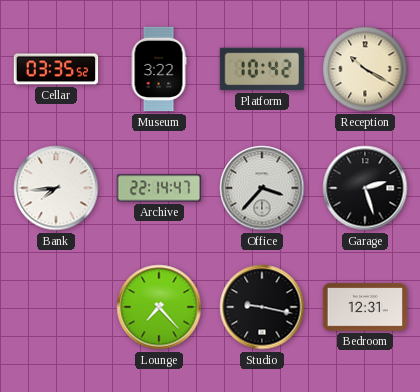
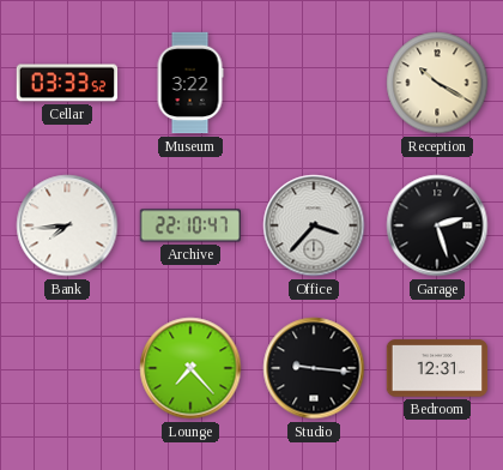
Cellar: 03:35 -> 03:33
Platform: 10:42 -> none
Archive: 22:14 -> 22:10
Studio: 9:17 -> 9:16
